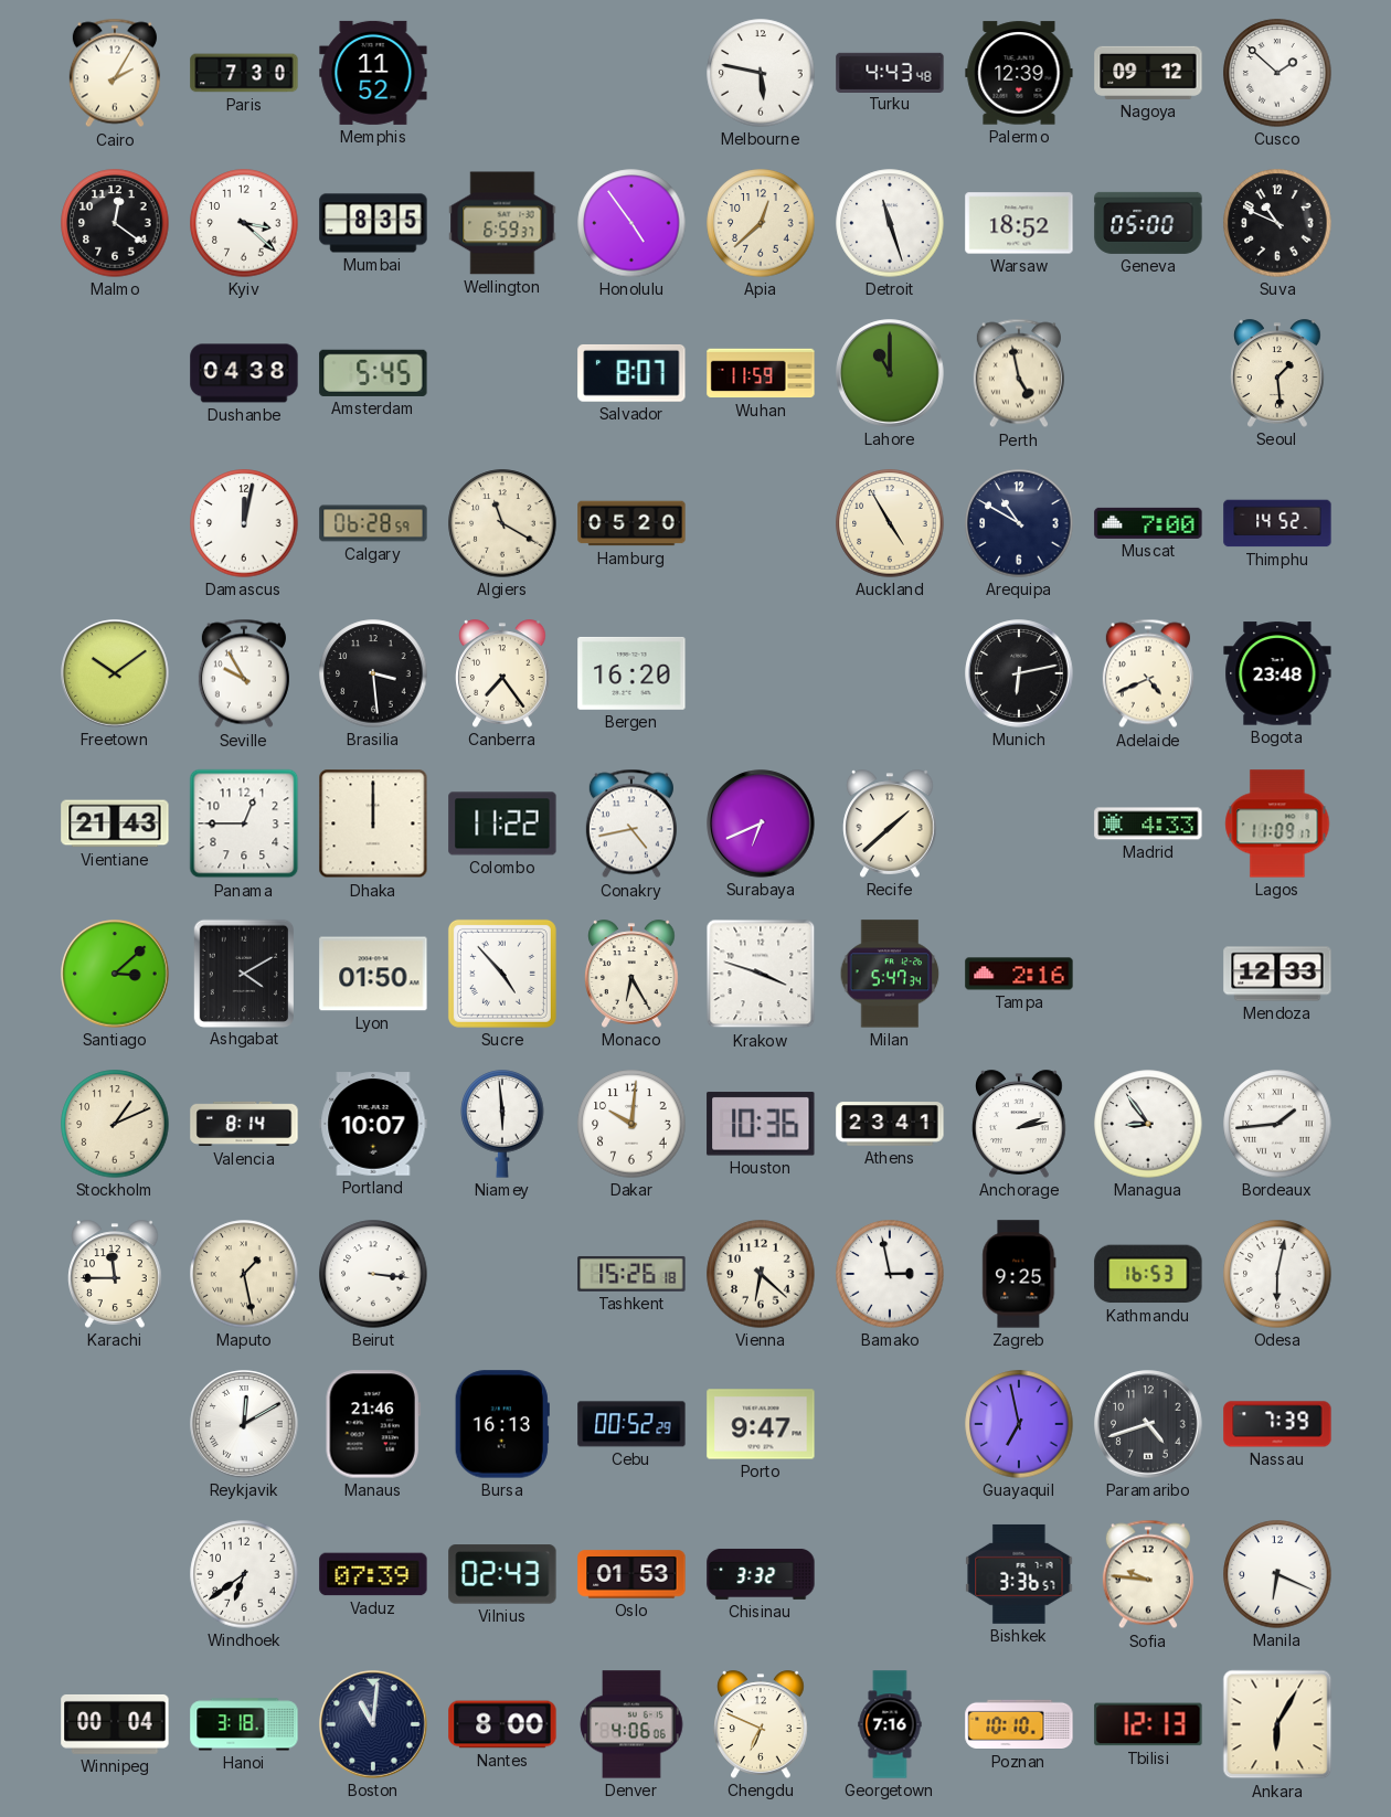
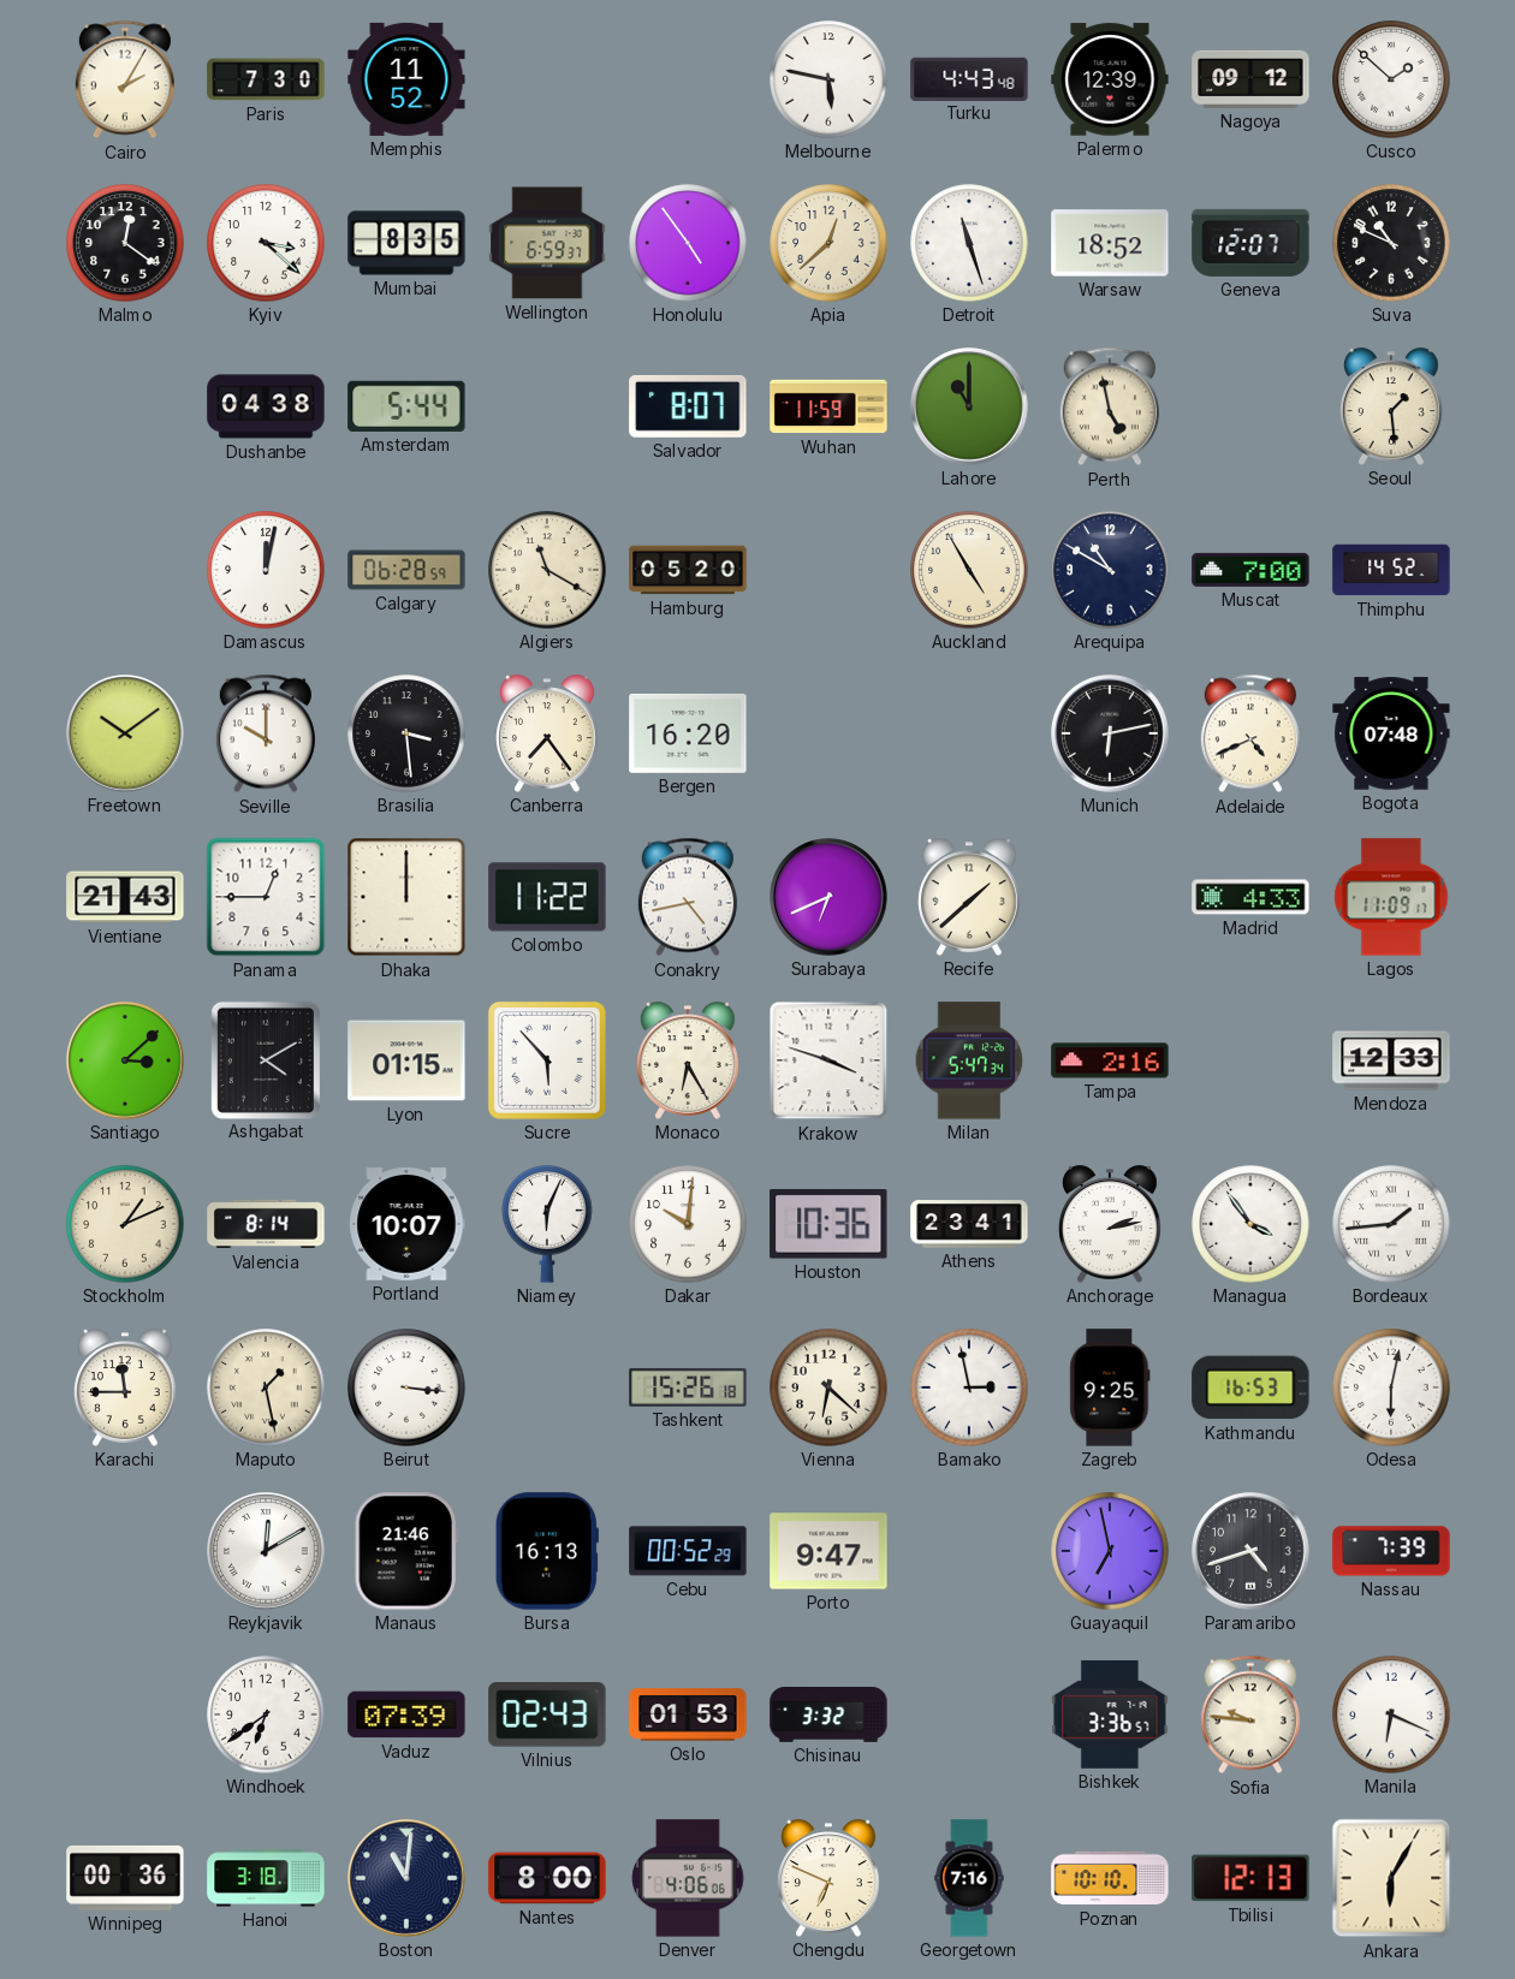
Geneva: 05:00 -> 12:07
Amsterdam: 5:45 -> 5:44
Seville: 9:55 -> 10:00
Bogota: 23:48 -> 07:48
Lyon: 01:50 -> 01:15
Sucre: 4:53 -> 5:53
Niamey: 5:59 -> 6:04
Managua: 8:54 -> 3:54
Winnipeg: 00:04 -> 00:36
